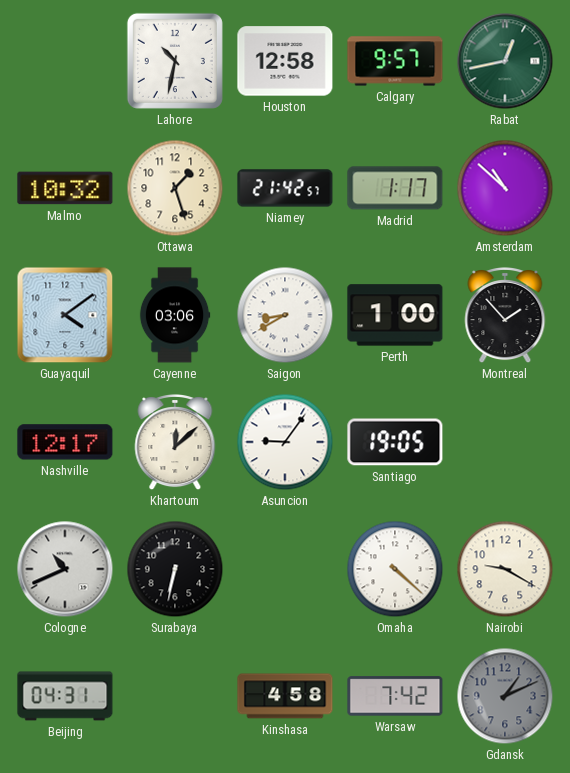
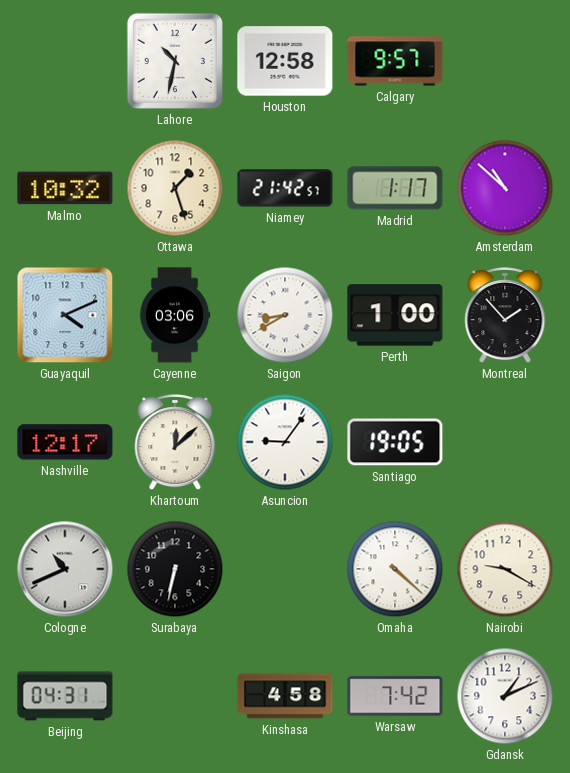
Rabat: 12:43 -> none
Guayaquil: 4:09 -> 4:11
Gdansk dial: grey -> white
